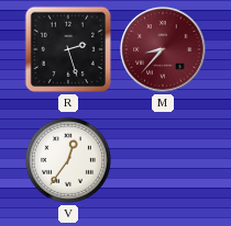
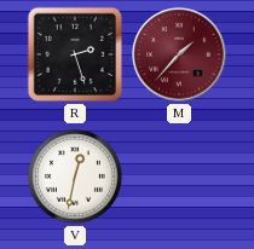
M: 8:37 -> 1:37
V: 12:36 -> 12:32
